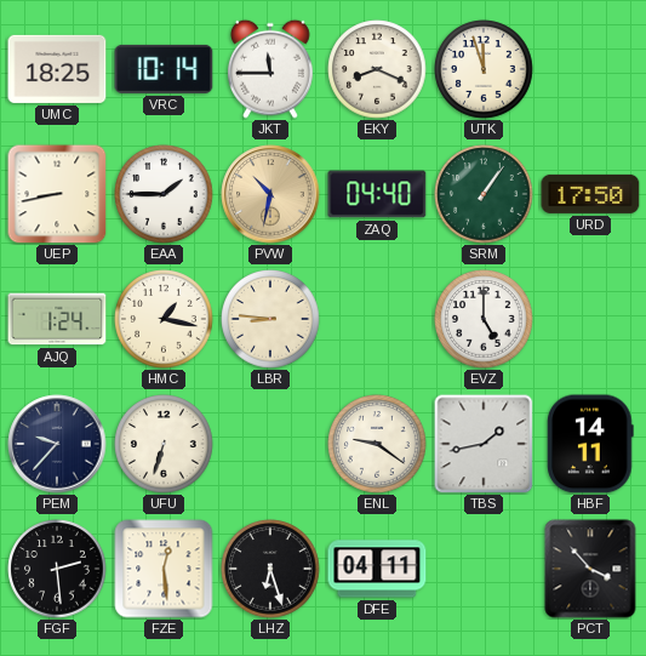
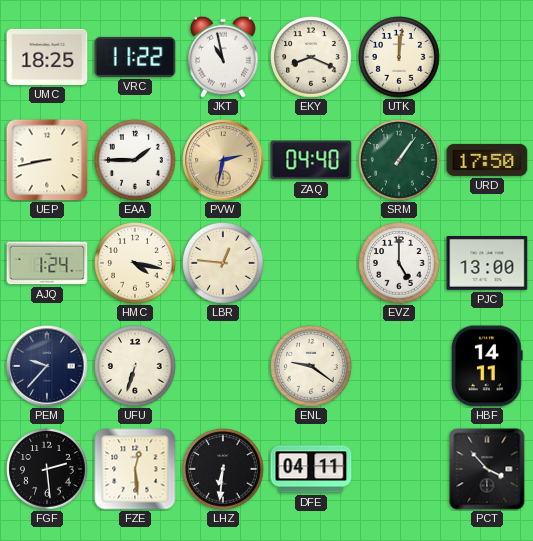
VRC: 10:14 -> 11:22
JKT: 11:45 -> 10:58
UTK: 11:57 -> 12:01
PVW: 10:32 -> 2:32
HMC: 1:17 -> 4:17
LBR: 8:46 -> 12:46
PJC: none -> 13:00
TBS: 1:43 -> none
LHZ: 6:27 -> 6:31
